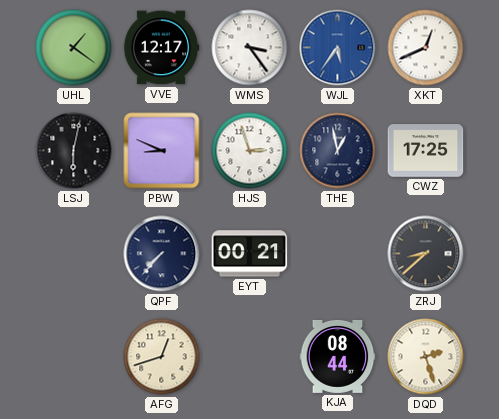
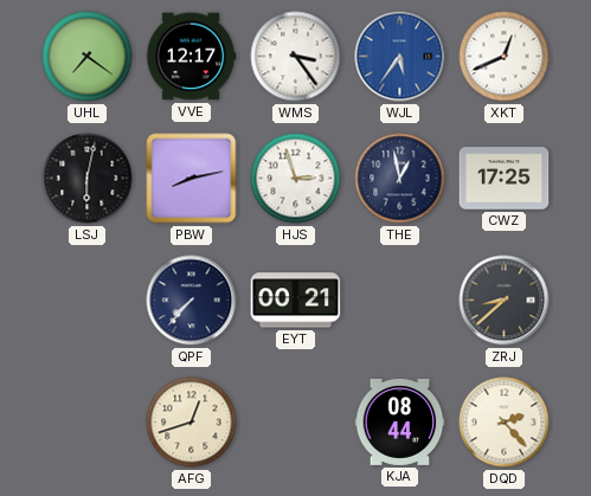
UHL: 1:21 -> 7:21
PBW: 8:49 -> 8:13
DQD: 2:27 -> 2:23
